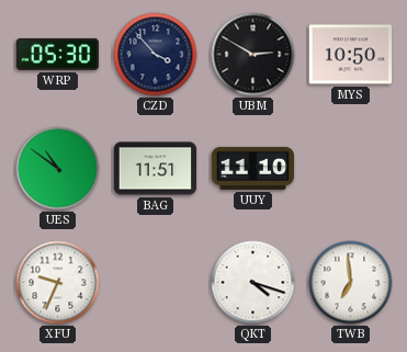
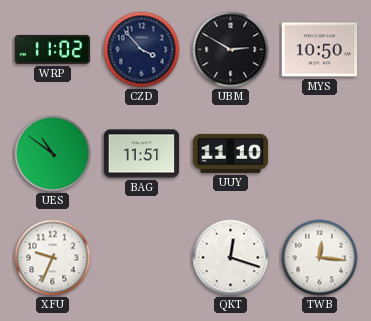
WRP: 05:30 -> 11:02
QKT: 4:18 -> 12:18
TWB: 6:59 -> 12:16
